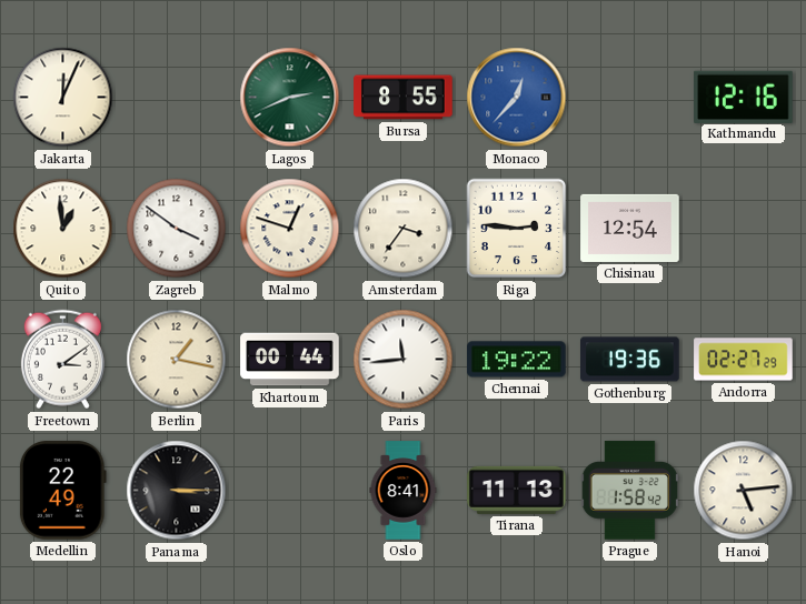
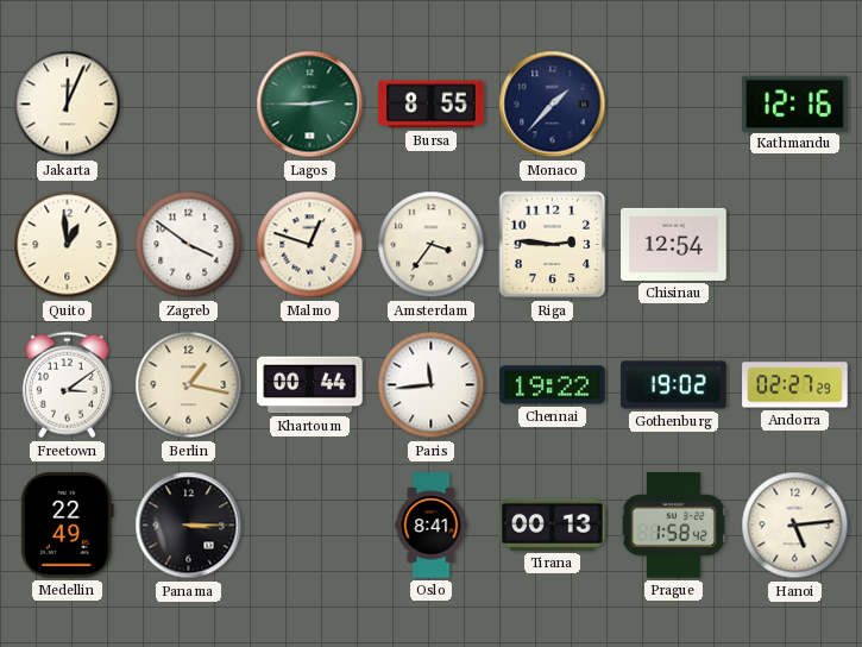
Lagos: 2:41 -> 2:45
Monaco: 12:37 -> 1:37
Monaco dial: blue -> navy
Gothenburg: 19:36 -> 19:02
Tirana: 11:13 -> 00:13
